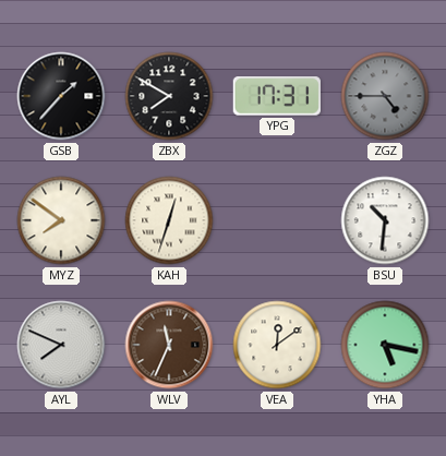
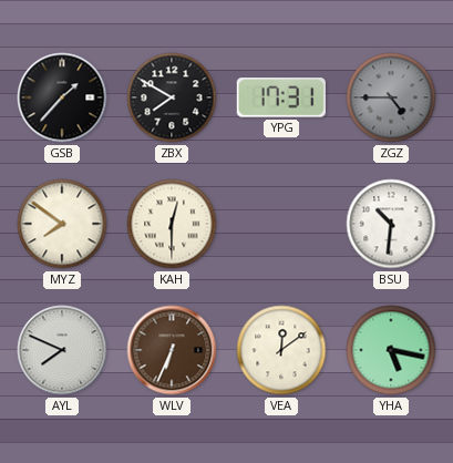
KAH: 12:33 -> 12:30
WLV: 11:34 -> 6:34
